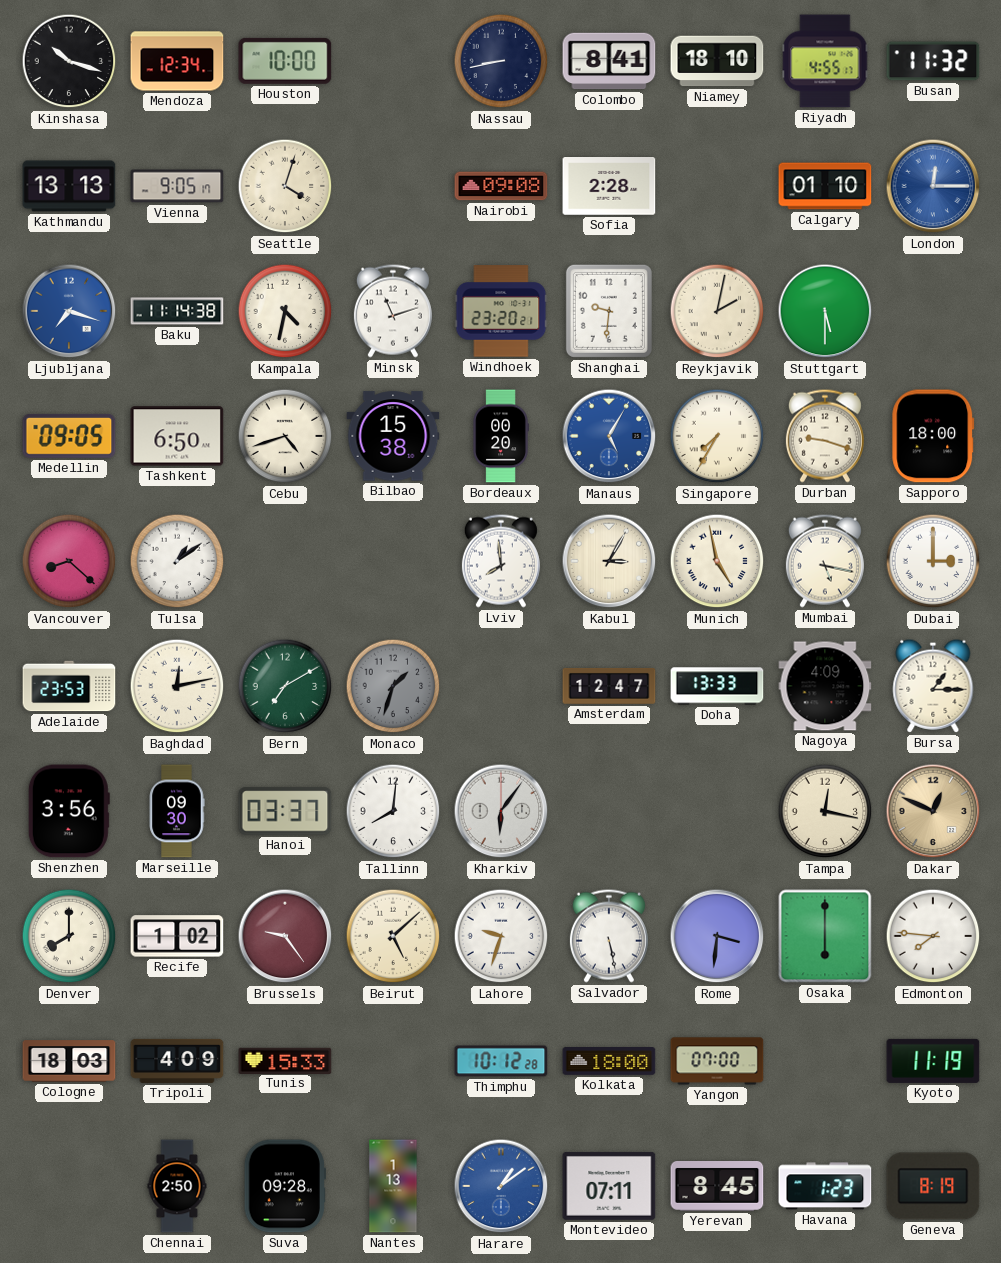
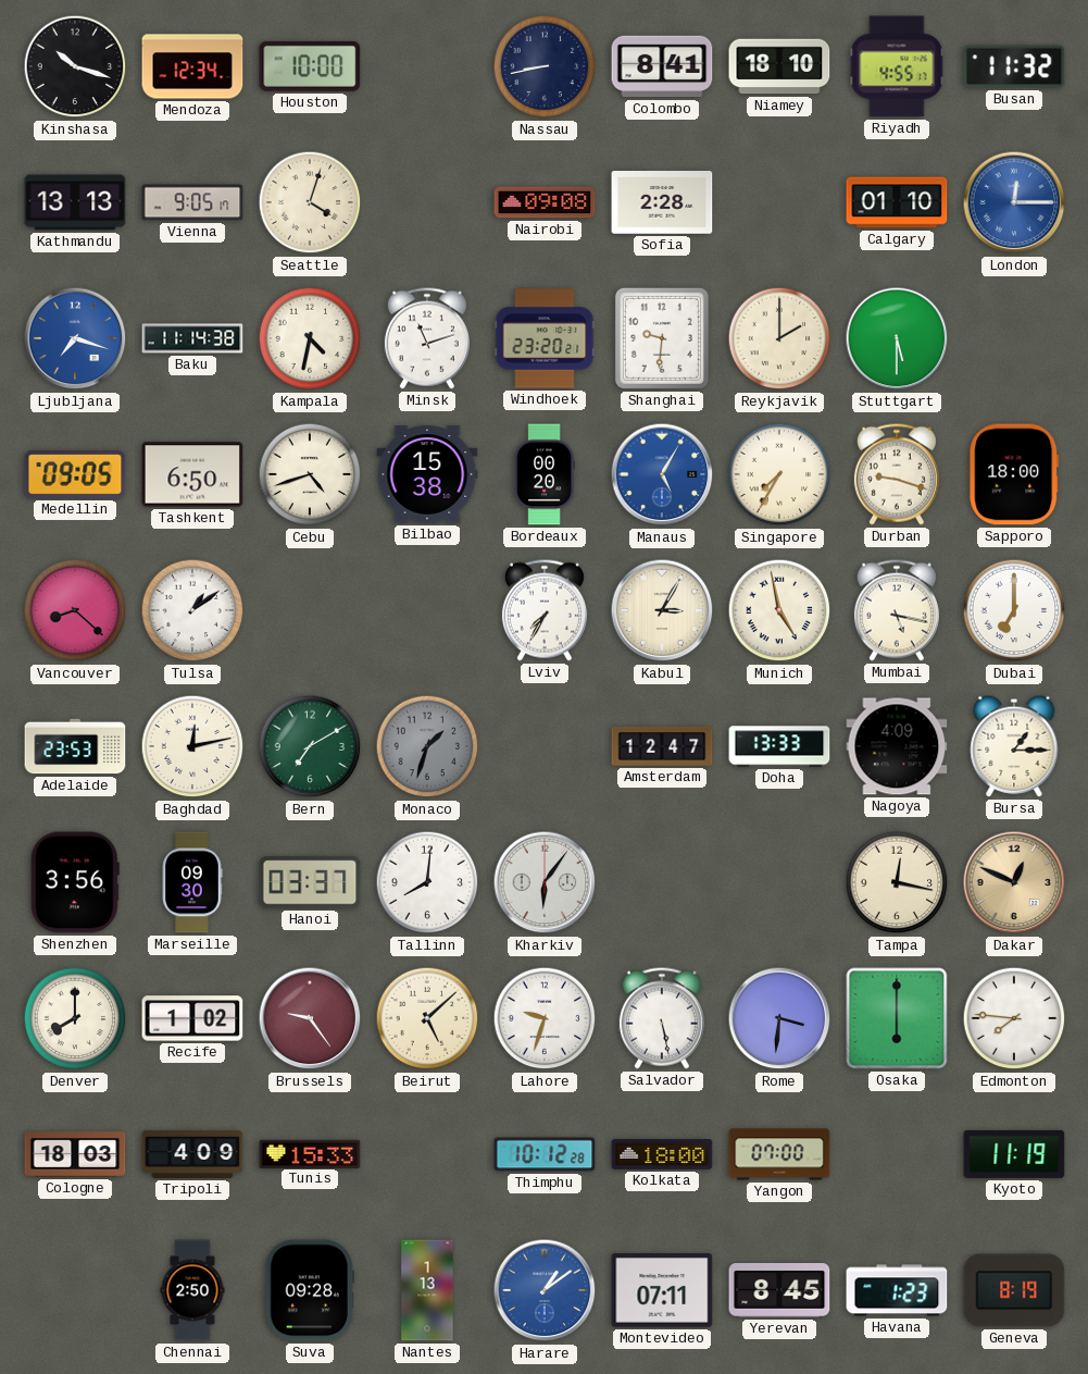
Reykjavik: 2:02 -> 2:00
Lviv: 7:59 -> 7:35
Dubai: 3:00 -> 7:00
